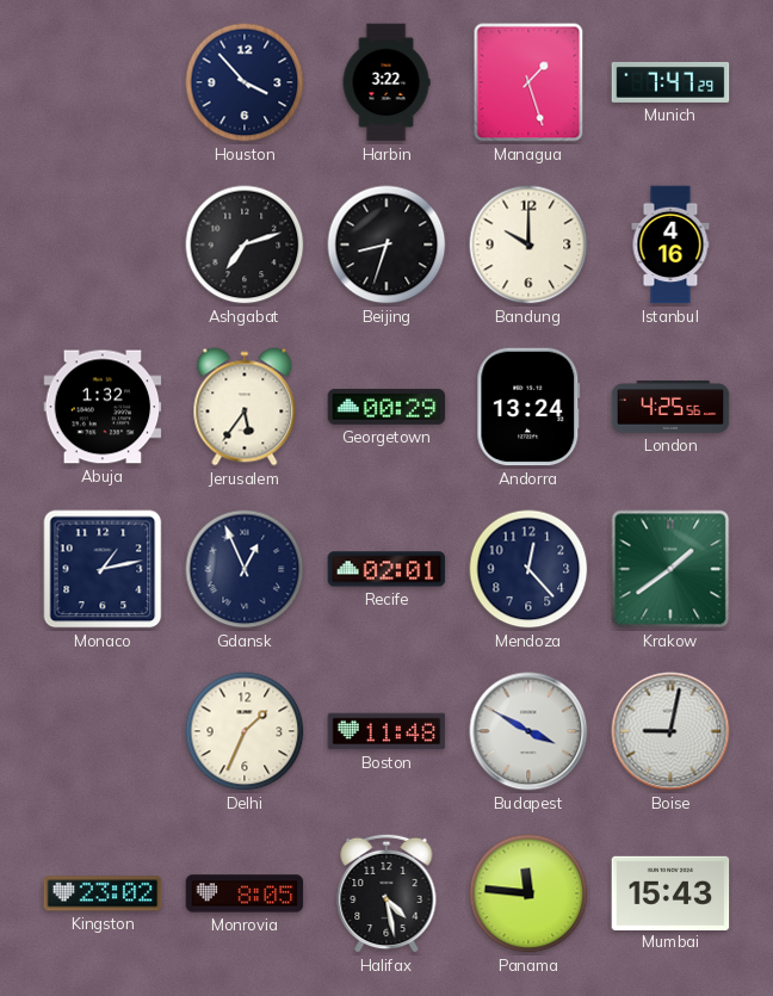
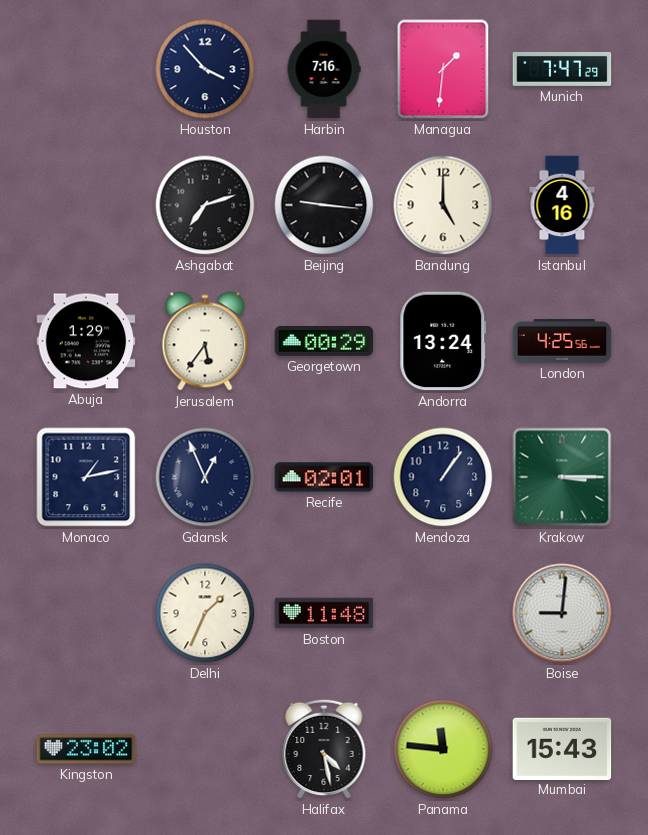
Harbin: 3:22 -> 7:16
Managua: 1:27 -> 1:31
Beijing: 8:33 -> 9:16
Bandung: 10:00 -> 5:00
Abuja: 1:32 -> 1:29
Mendoza: 12:23 -> 1:06
Krakow: 1:39 -> 3:15
Budapest: 3:50 -> none
Boise: 9:02 -> 9:01
Monrovia: 8:05 -> none
